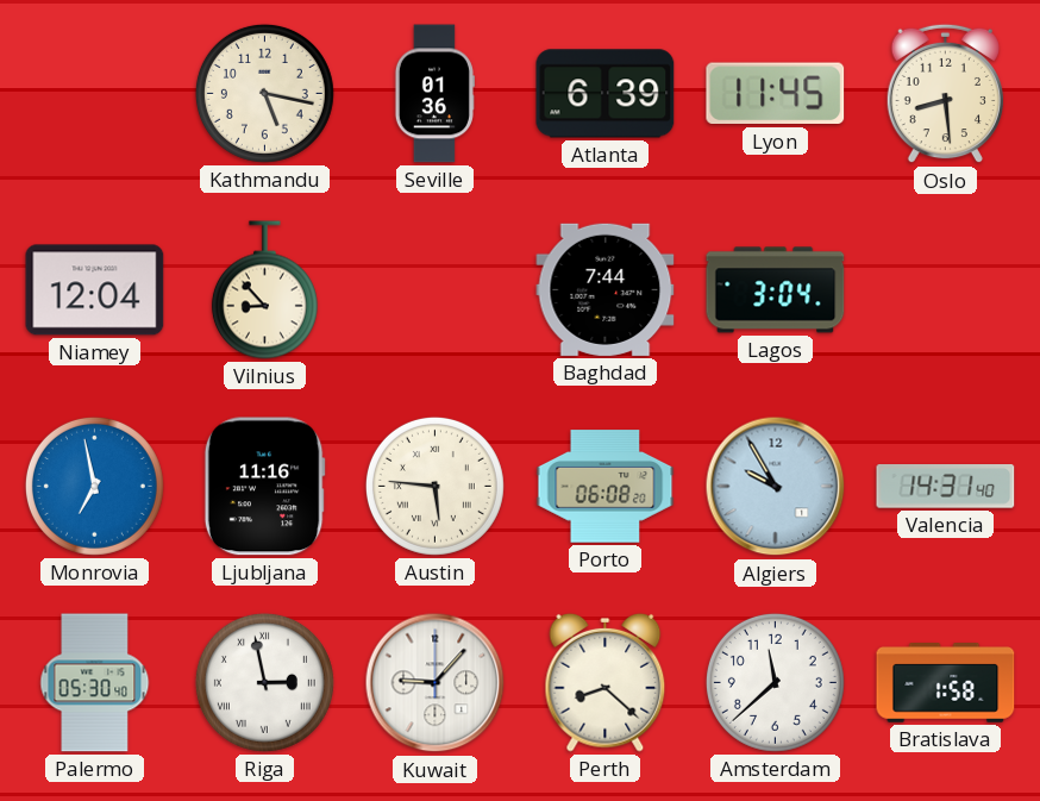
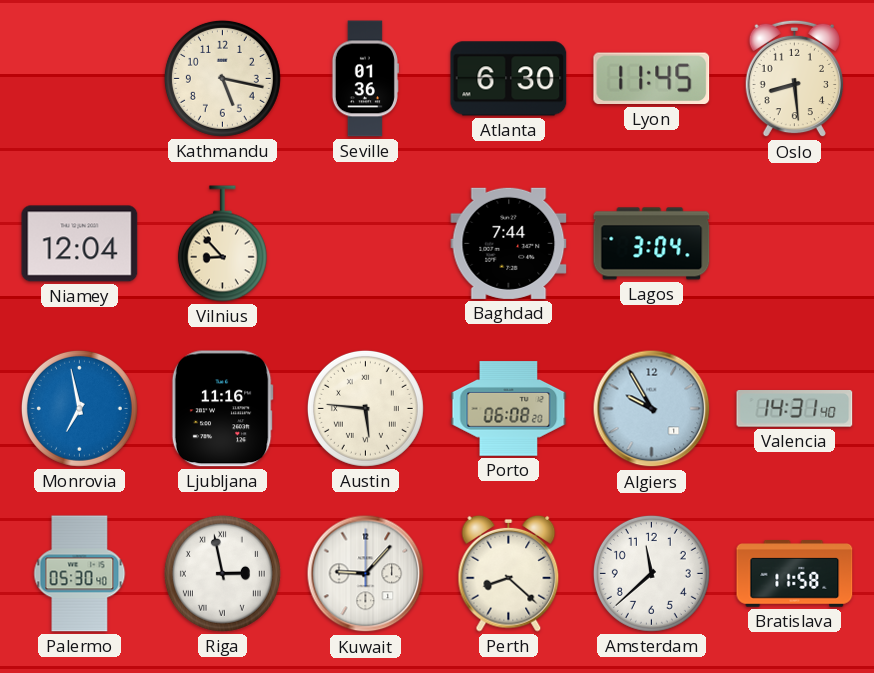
Atlanta: 6:39 -> 6:30
Bratislava: 1:58 -> 11:58
